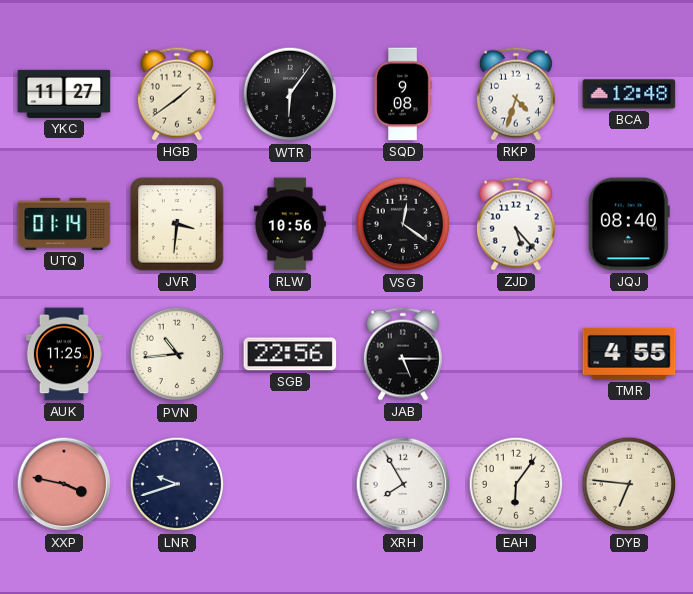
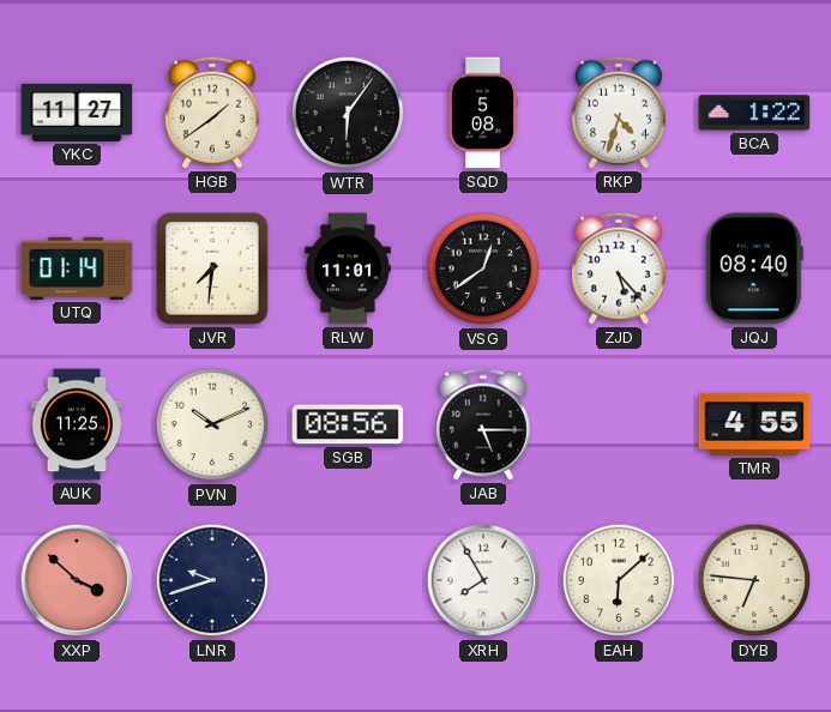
SQD: 9:08 -> 5:08
BCA: 12:48 -> 1:22
JVR: 3:31 -> 7:31
RLW: 10:56 -> 11:01
VSG: 12:21 -> 12:39
PVN: 10:44 -> 10:11
SGB: 22:56 -> 08:56
XXP: 3:47 -> 3:52
EAH: 6:06 -> 6:08
